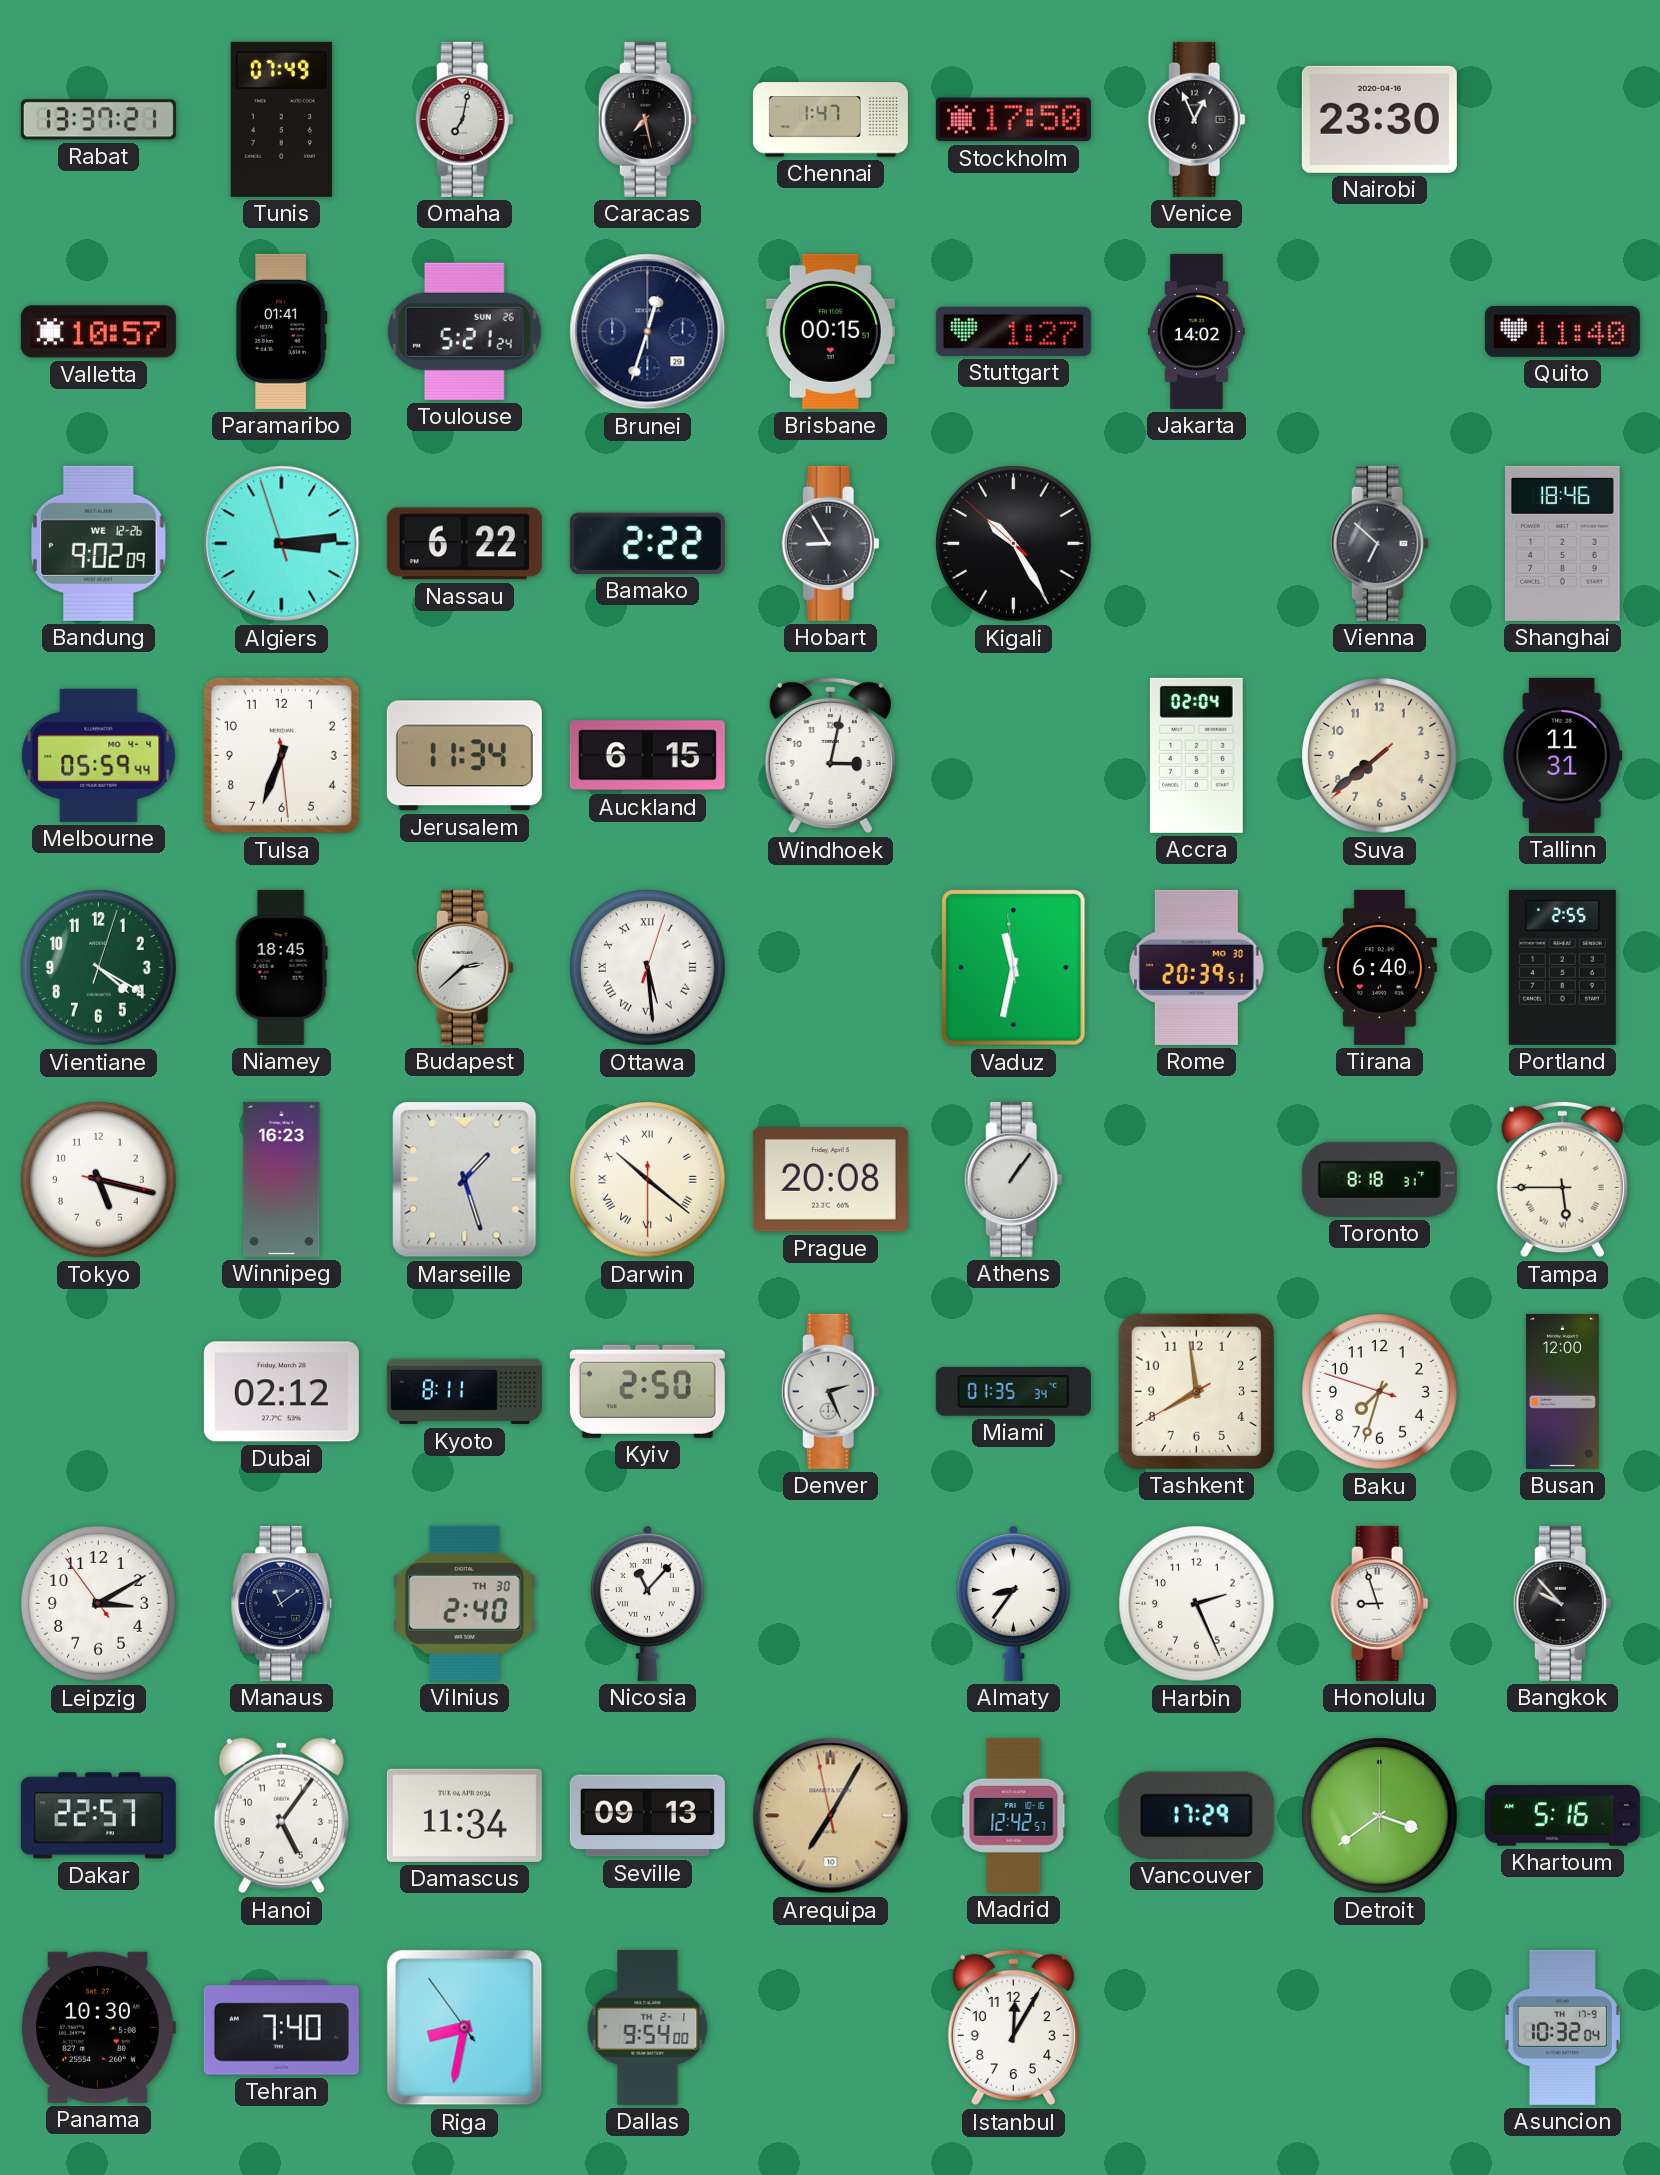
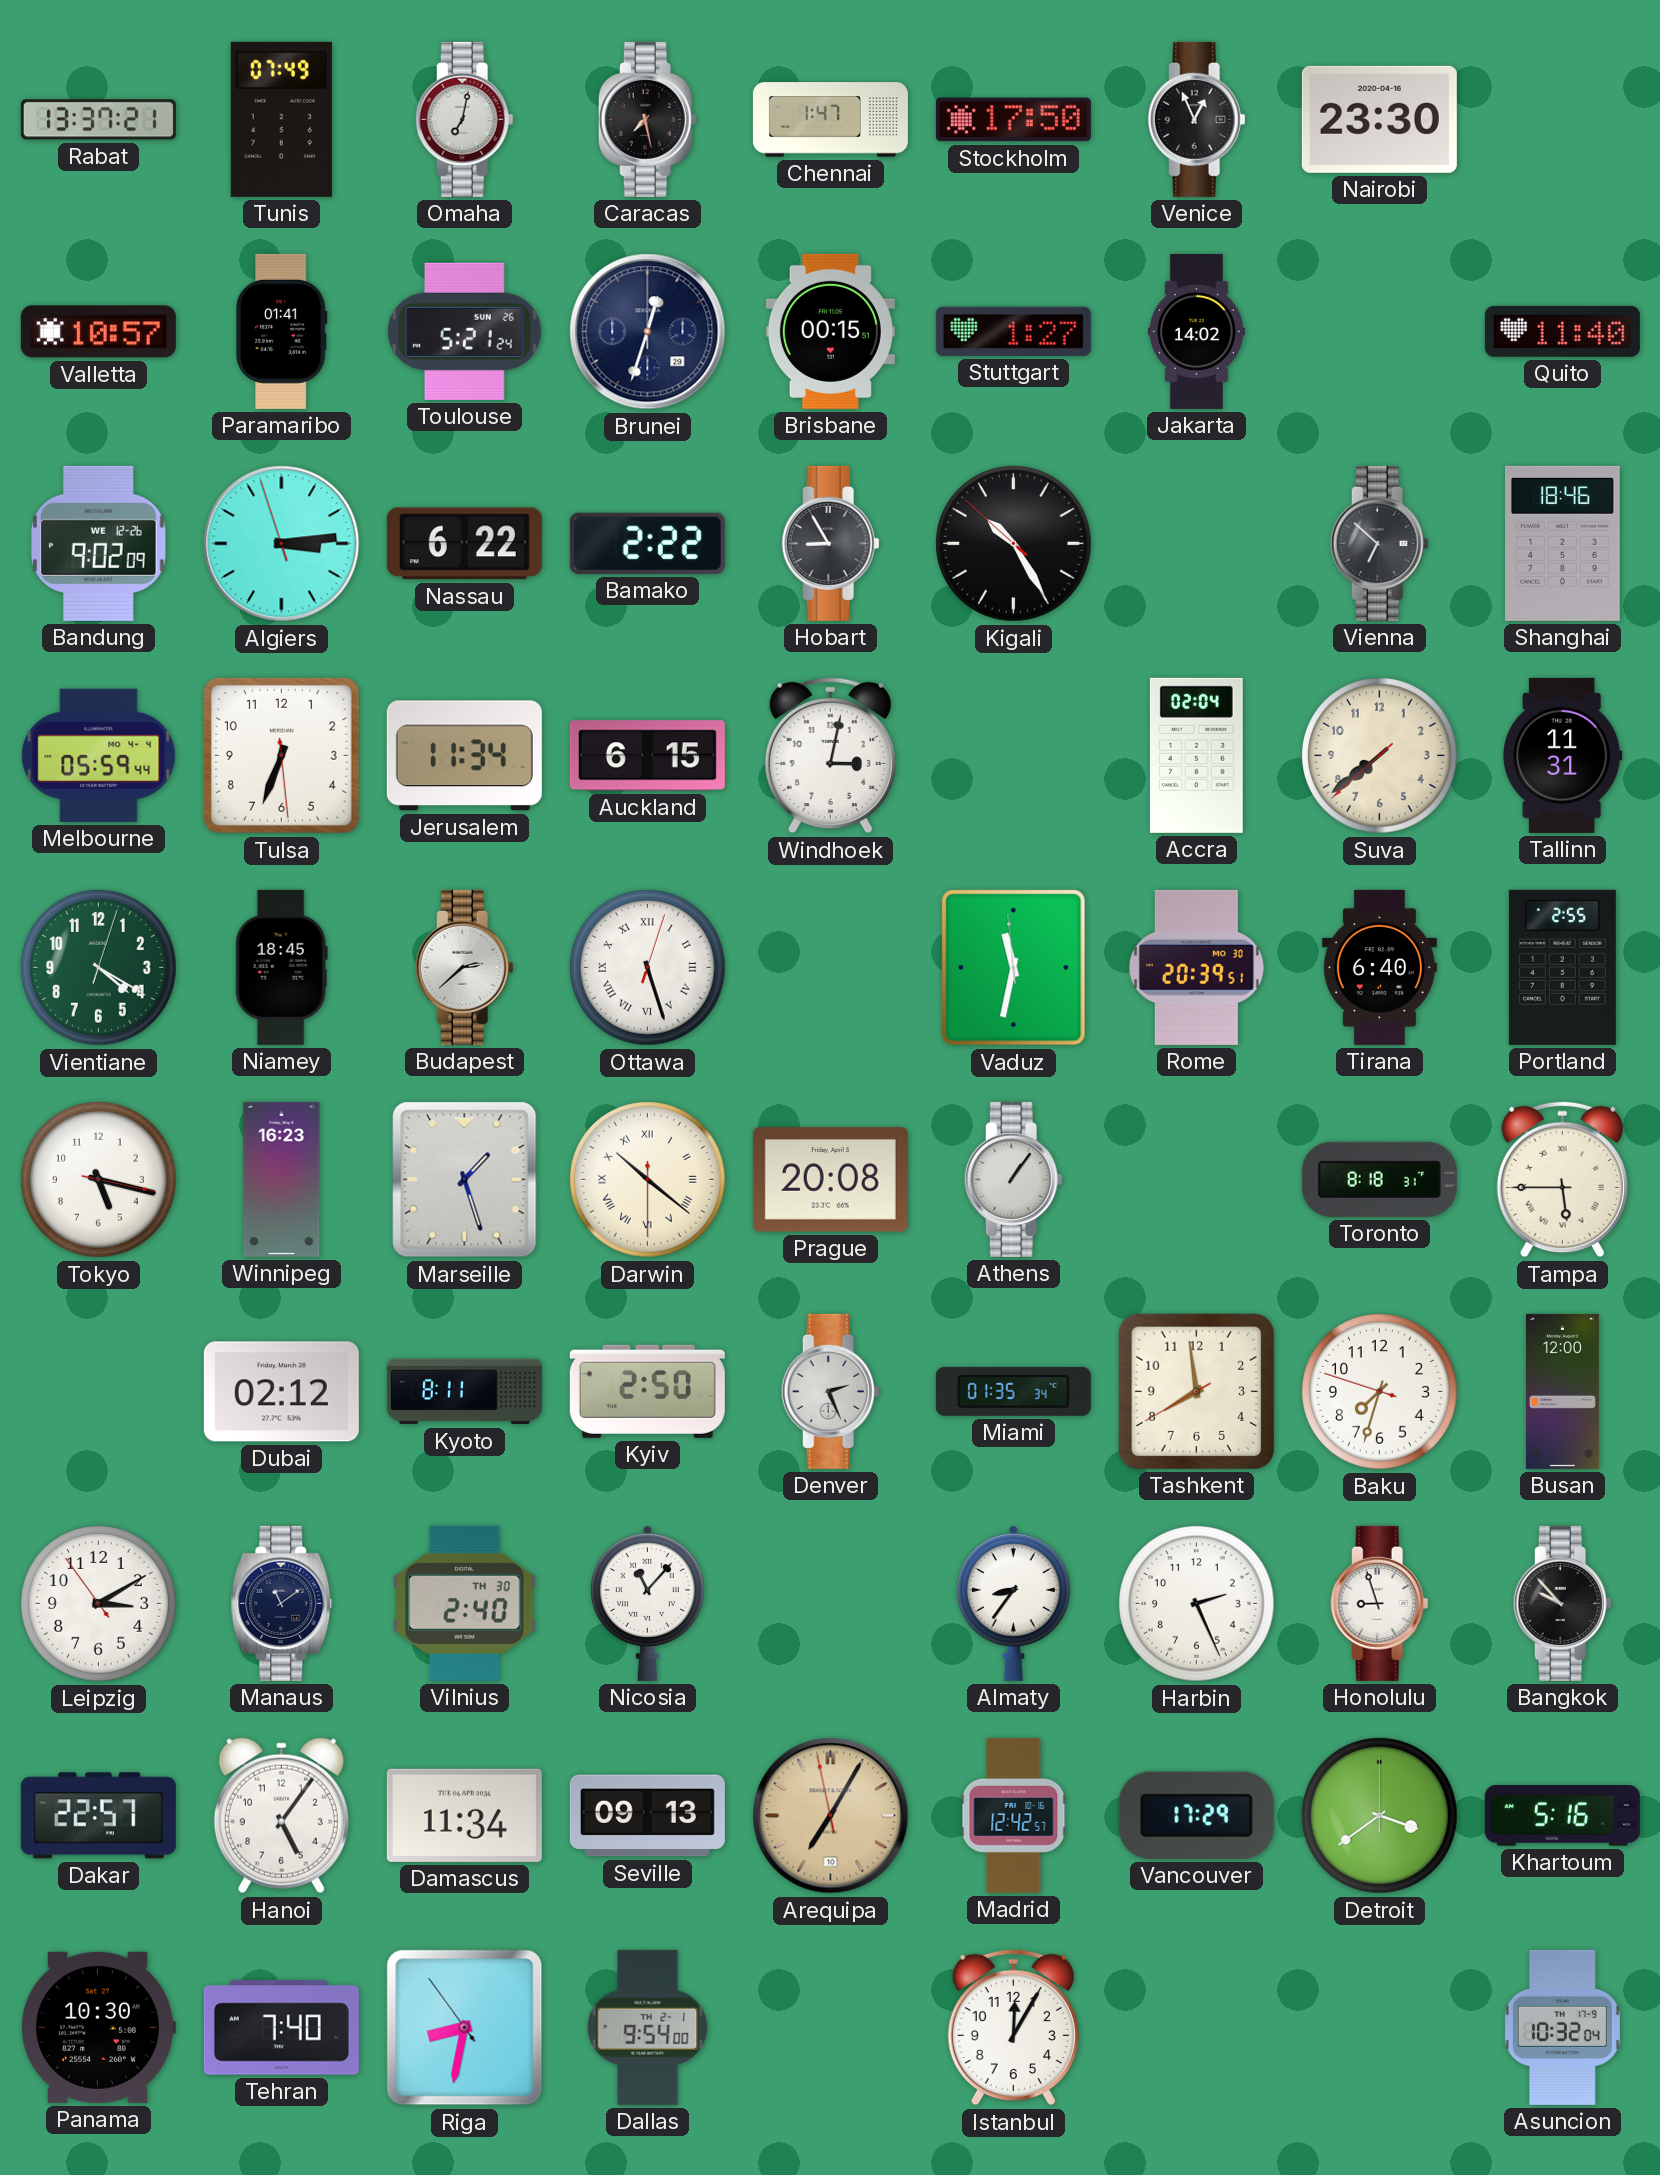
Ottawa: 5:29 -> 5:27
